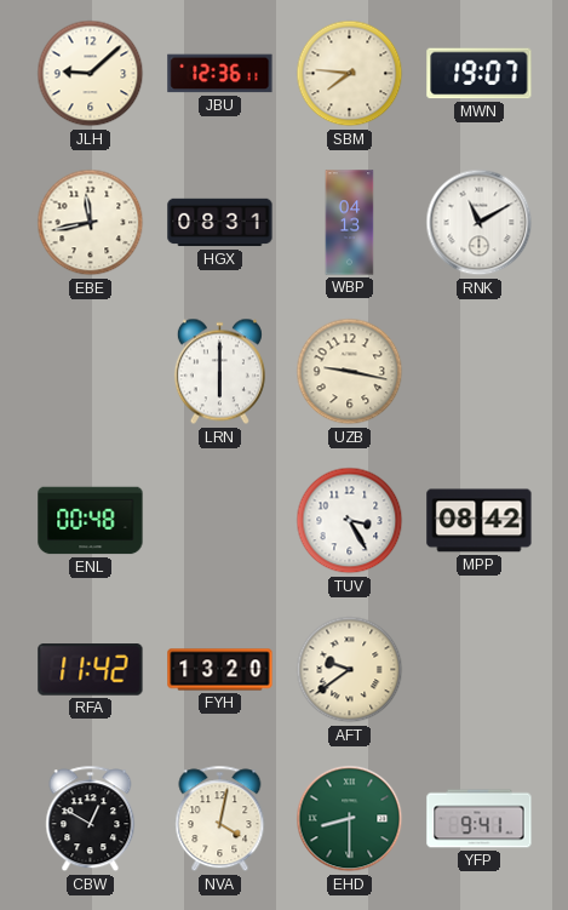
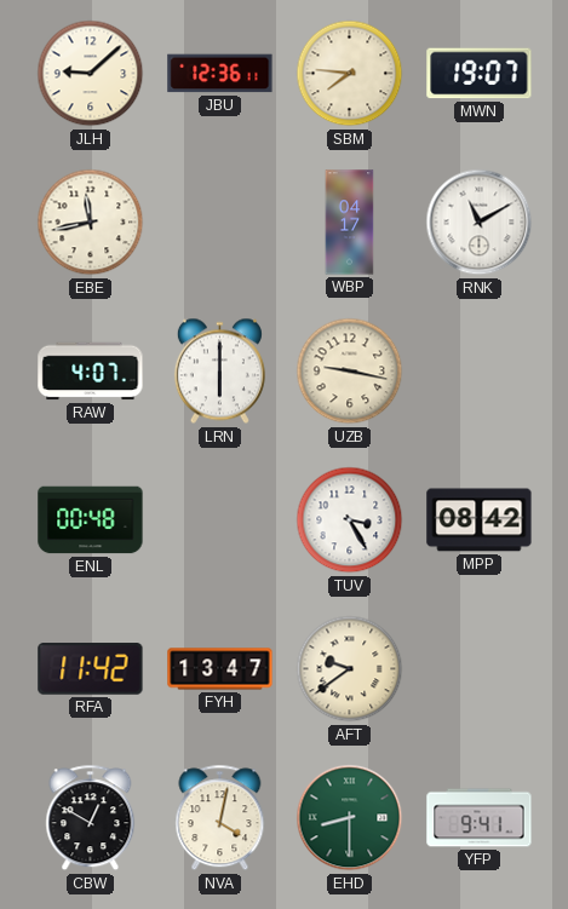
HGX: 08:31 -> none
WBP: 04:13 -> 04:17
RAW: none -> 4:07
FYH: 13:20 -> 13:47
